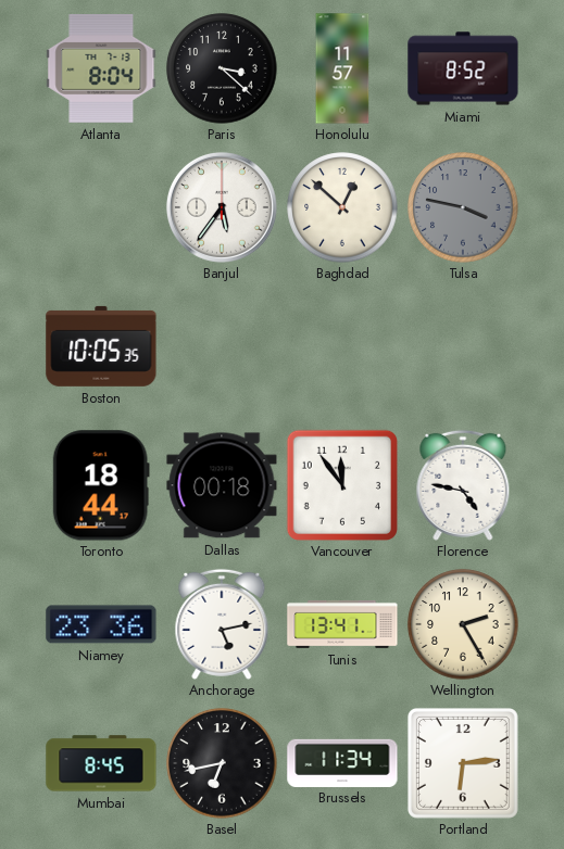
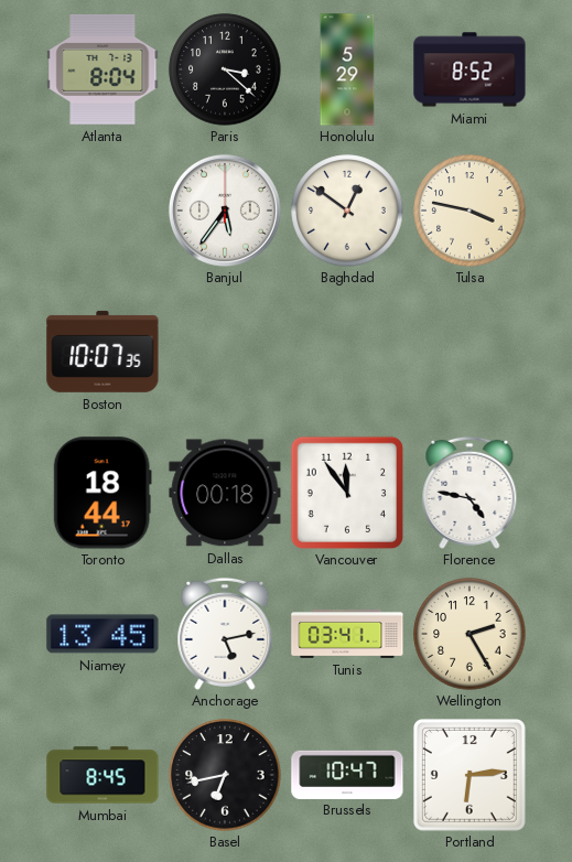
Honolulu: 11:57 -> 5:29
Baghdad: 12:52 -> 12:51
Tulsa dial: grey -> cream
Boston: 10:05 -> 10:07
Niamey: 23:36 -> 13:45
Tunis: 13:41 -> 03:41
Brussels: 11:34 -> 10:47
